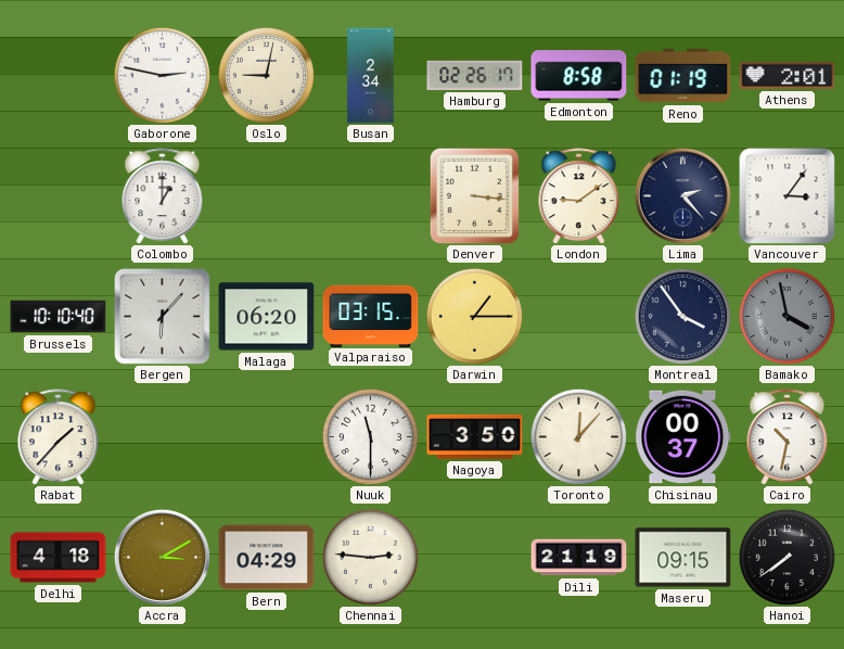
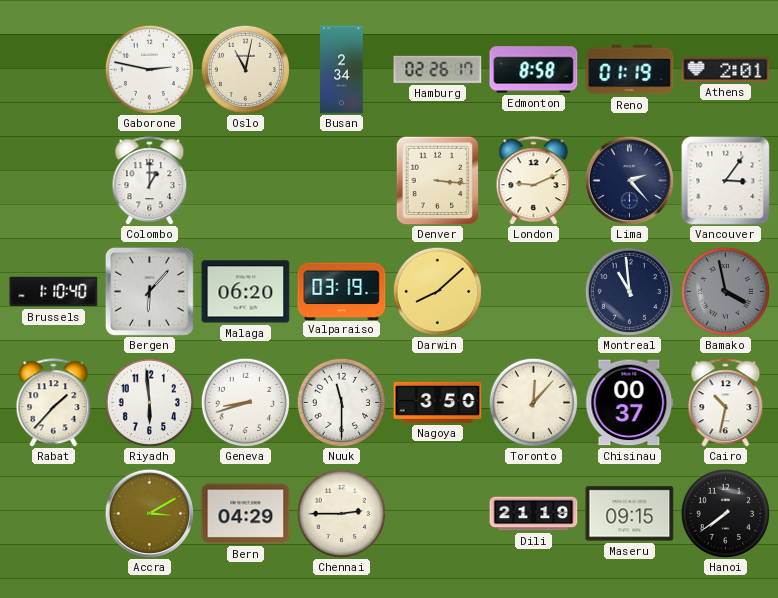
Oslo: 9:02 -> 11:02
London: 9:09 -> 9:11
Brussels: 10:10 -> 1:10
Valparaiso: 03:15 -> 03:19
Darwin: 1:15 -> 8:08
Montreal: 3:54 -> 10:59
Riyadh: none -> 5:59
Geneva: none -> 8:42
Delhi: 4:18 -> none
Chennai: 2:46 -> 2:45
